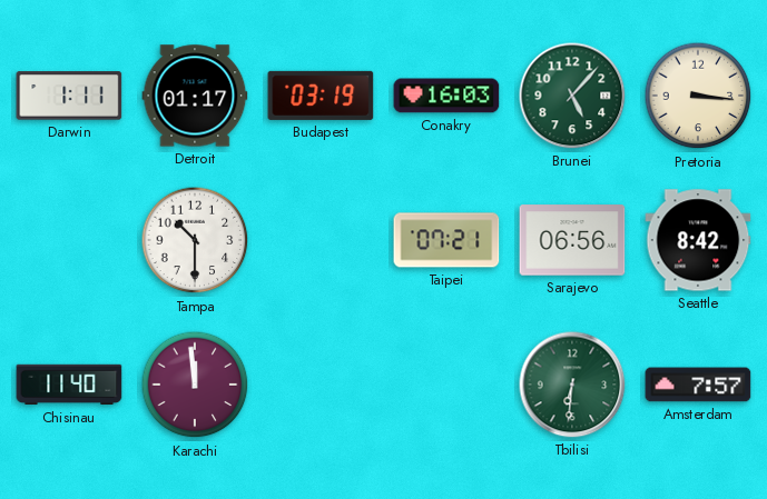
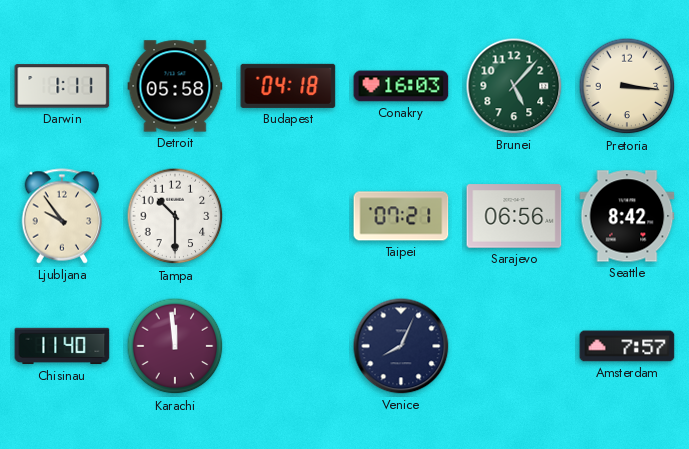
Detroit: 01:17 -> 05:58
Budapest: 03:19 -> 04:18
Ljubljana: none -> 9:54
Venice: none -> 8:04
Tbilisi: 6:31 -> none
